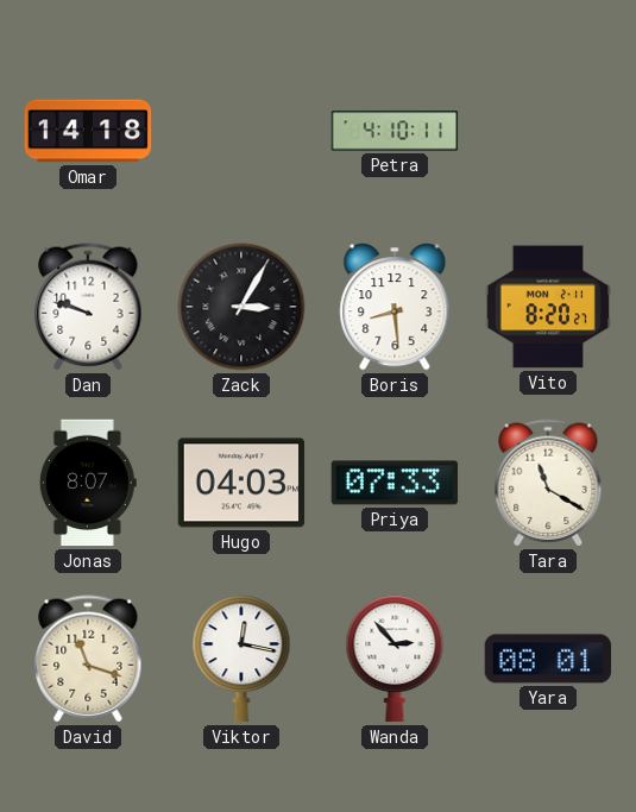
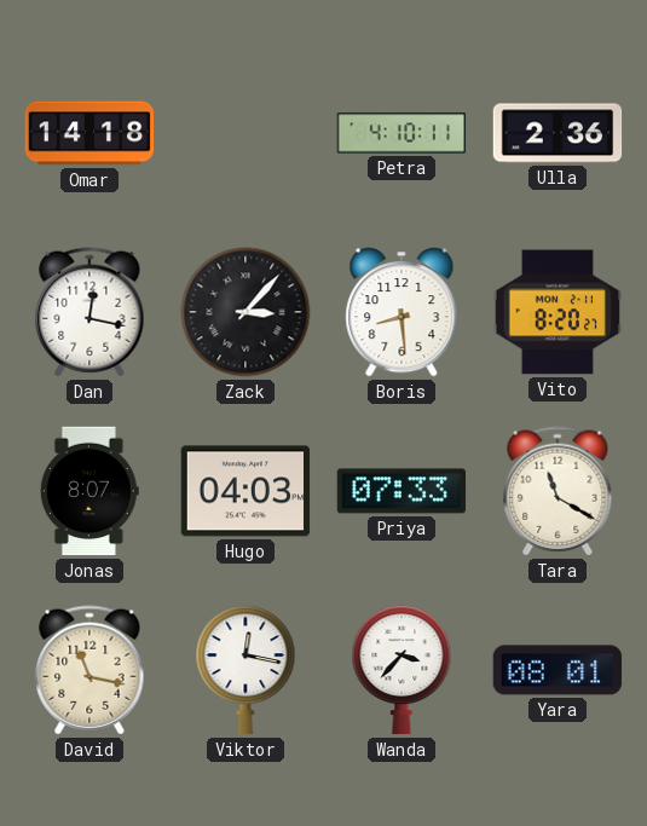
Ulla: none -> 2:36
Dan: 9:48 -> 12:17
Zack: 3:05 -> 3:07
David: 11:18 -> 11:17
Wanda: 2:53 -> 3:37
